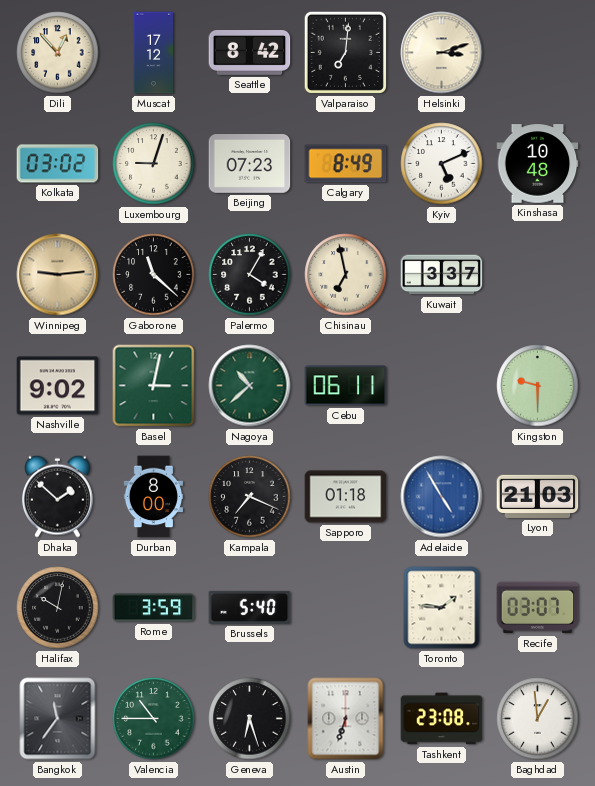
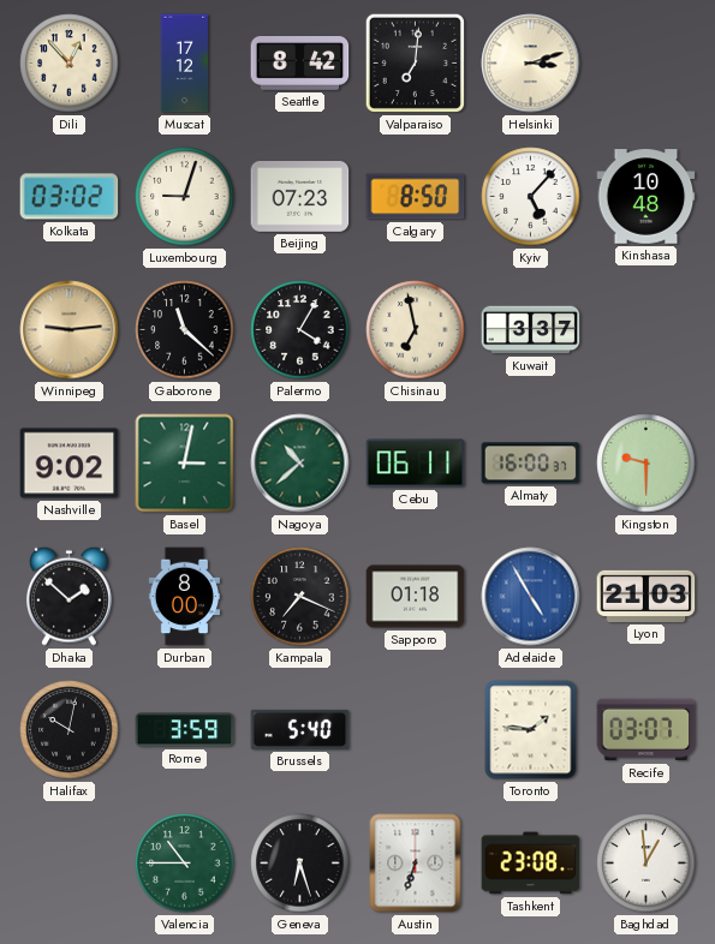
Calgary: 8:49 -> 8:50
Kyiv: 5:11 -> 5:07
Almaty: none -> 16:00
Bangkok: 11:36 -> none
